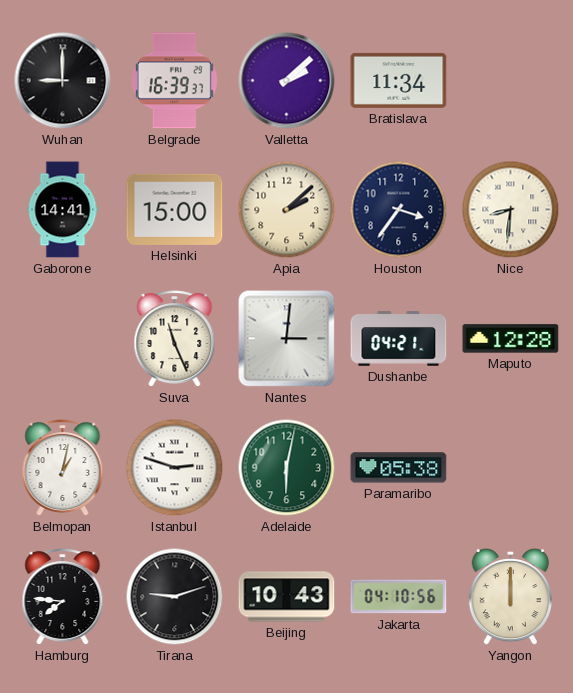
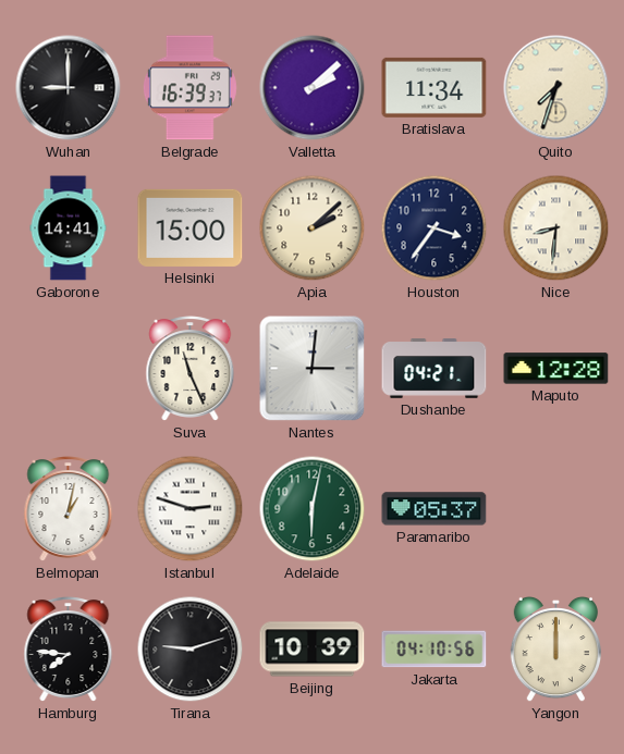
Quito: none -> 7:33
Paramaribo: 05:38 -> 05:37
Beijing: 10:43 -> 10:39
